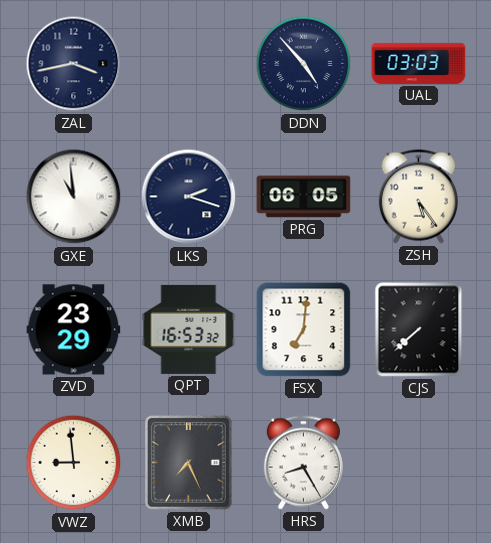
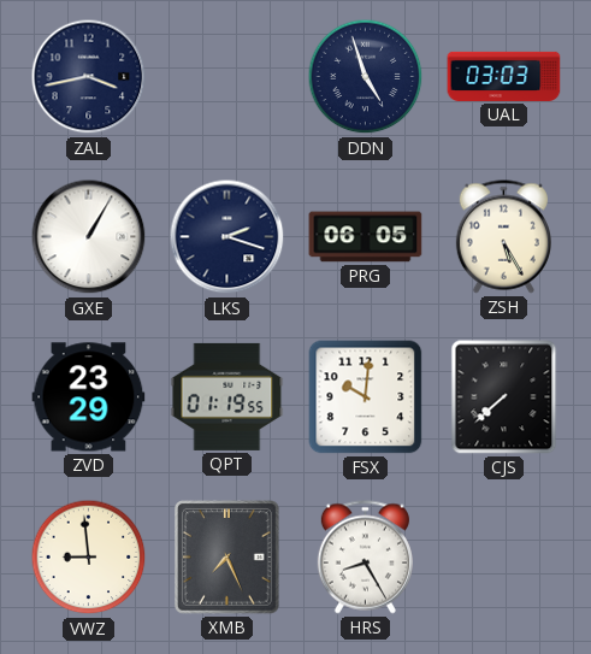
DDN: 4:53 -> 4:57
GXE: 10:59 -> 1:05
ZSH: 5:24 -> 5:25
QPT: 16:53 -> 01:19
FSX: 7:01 -> 10:01
